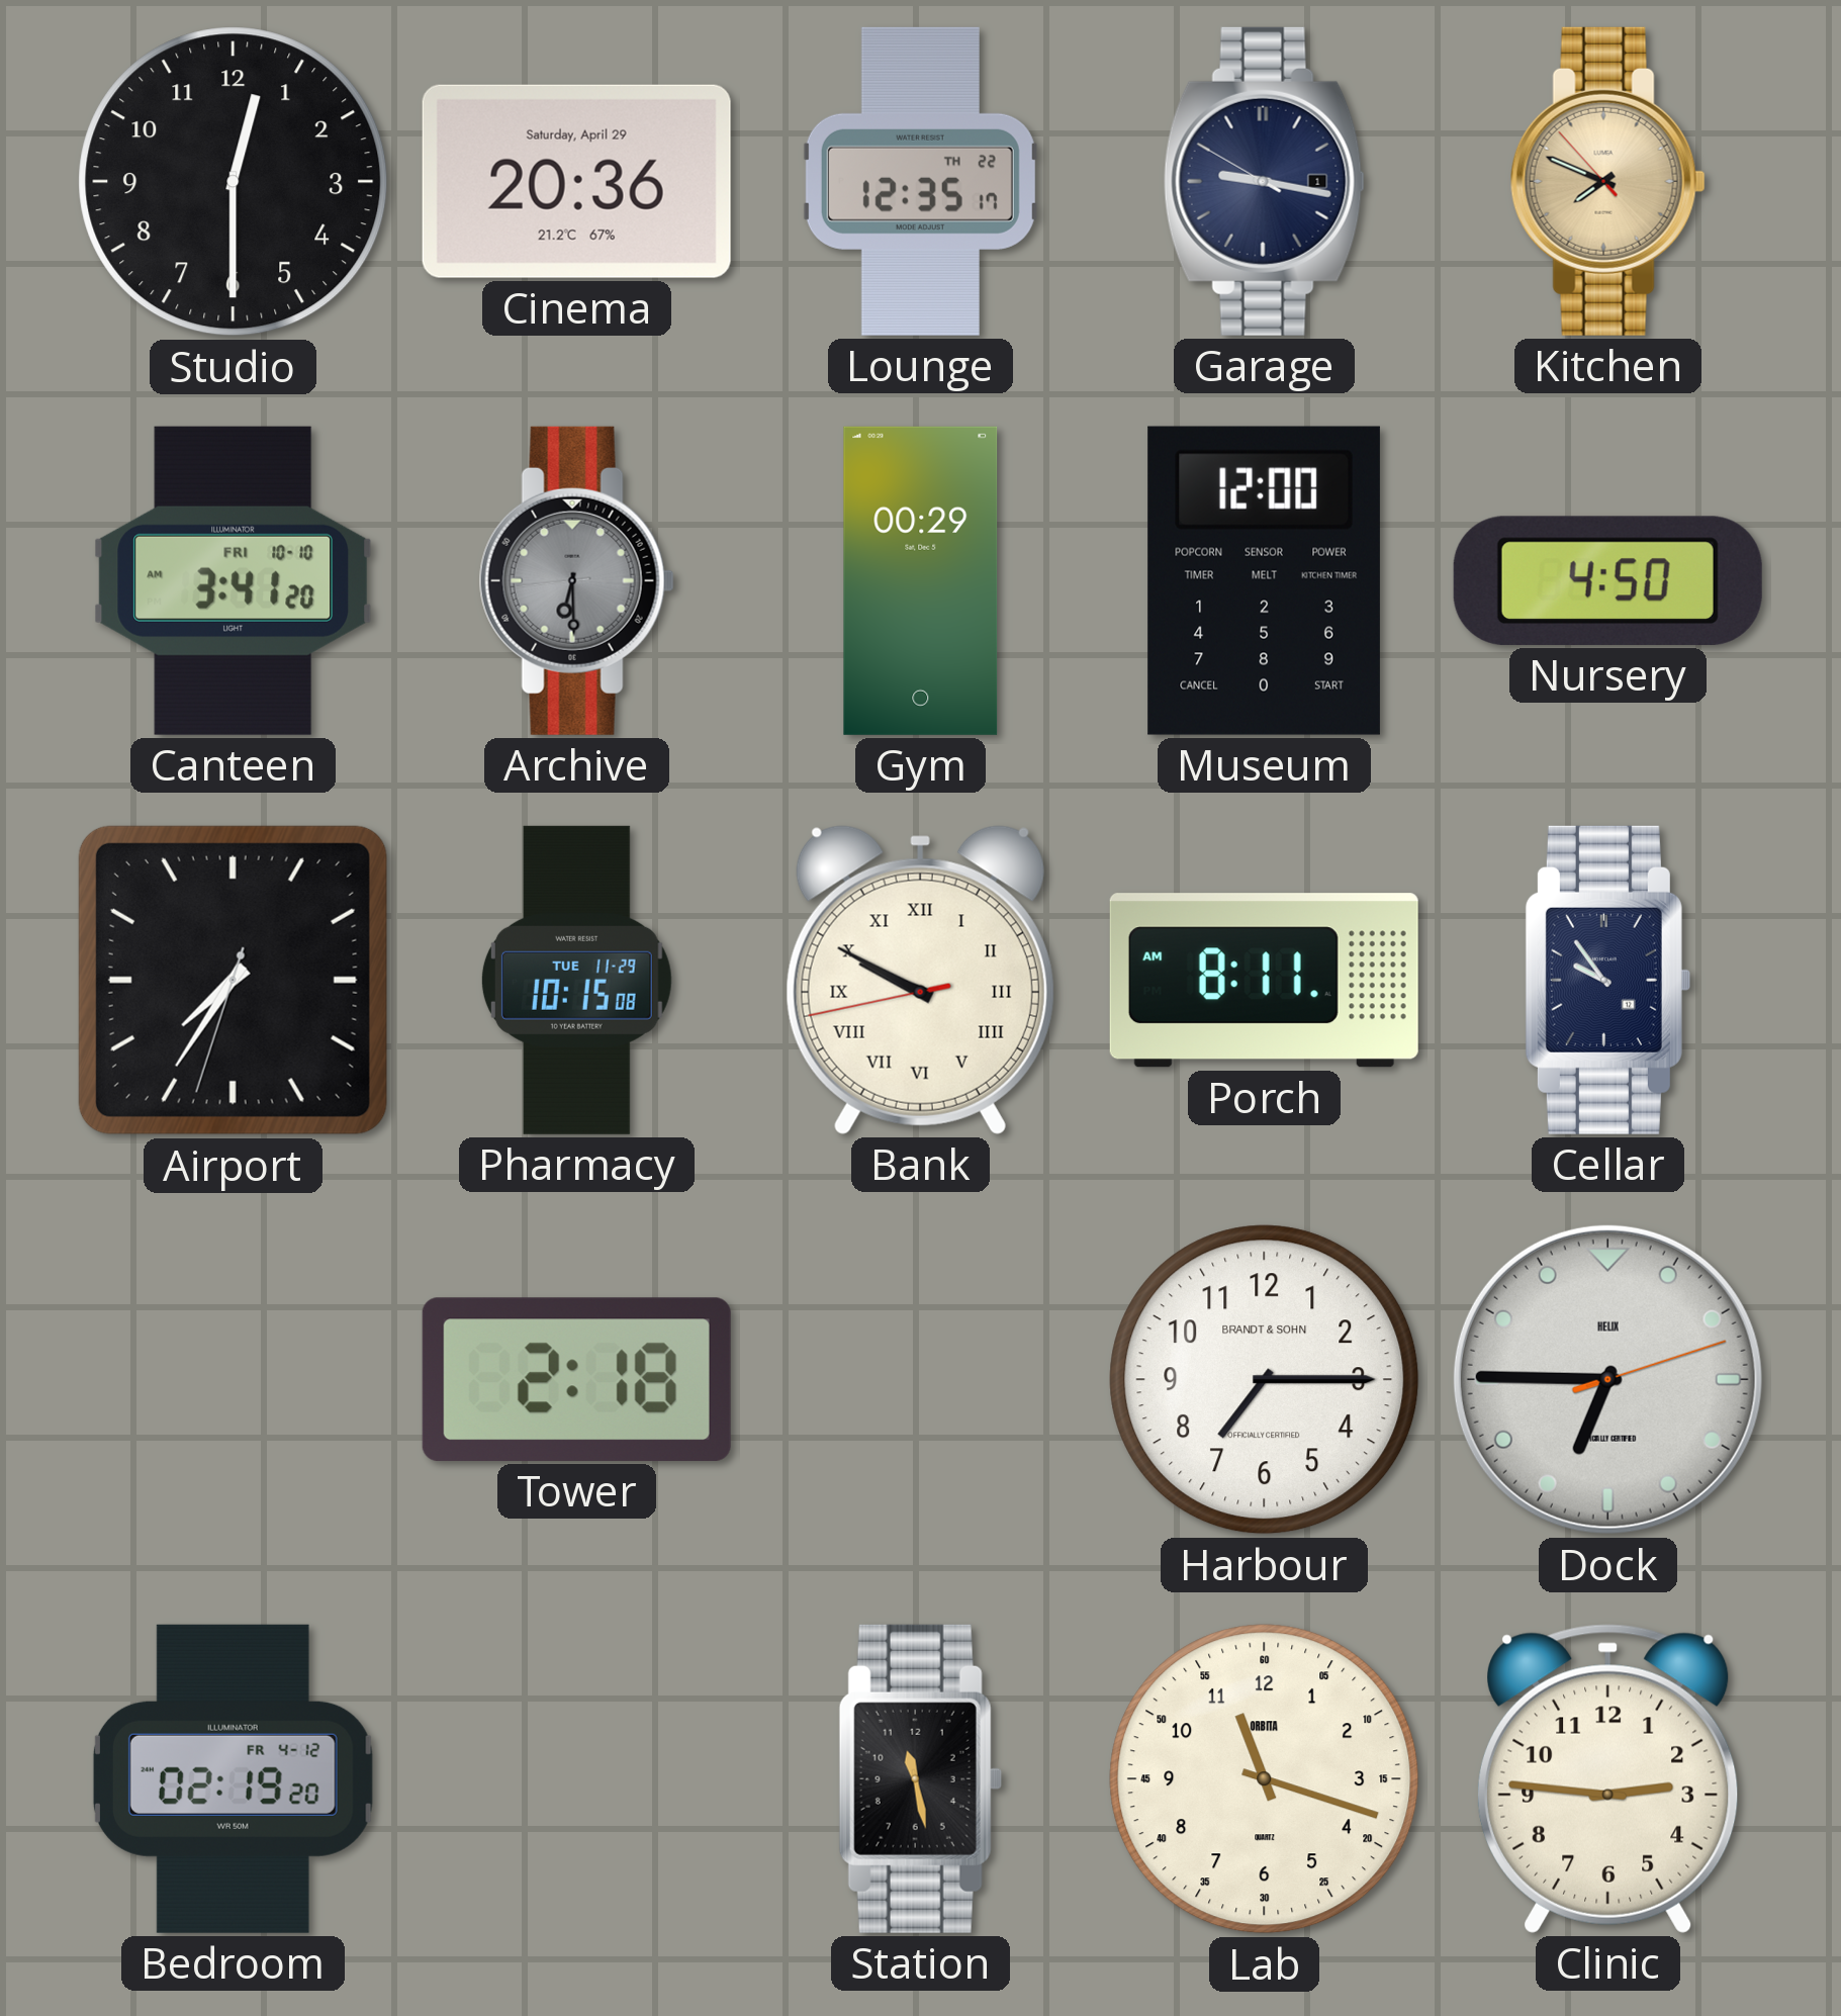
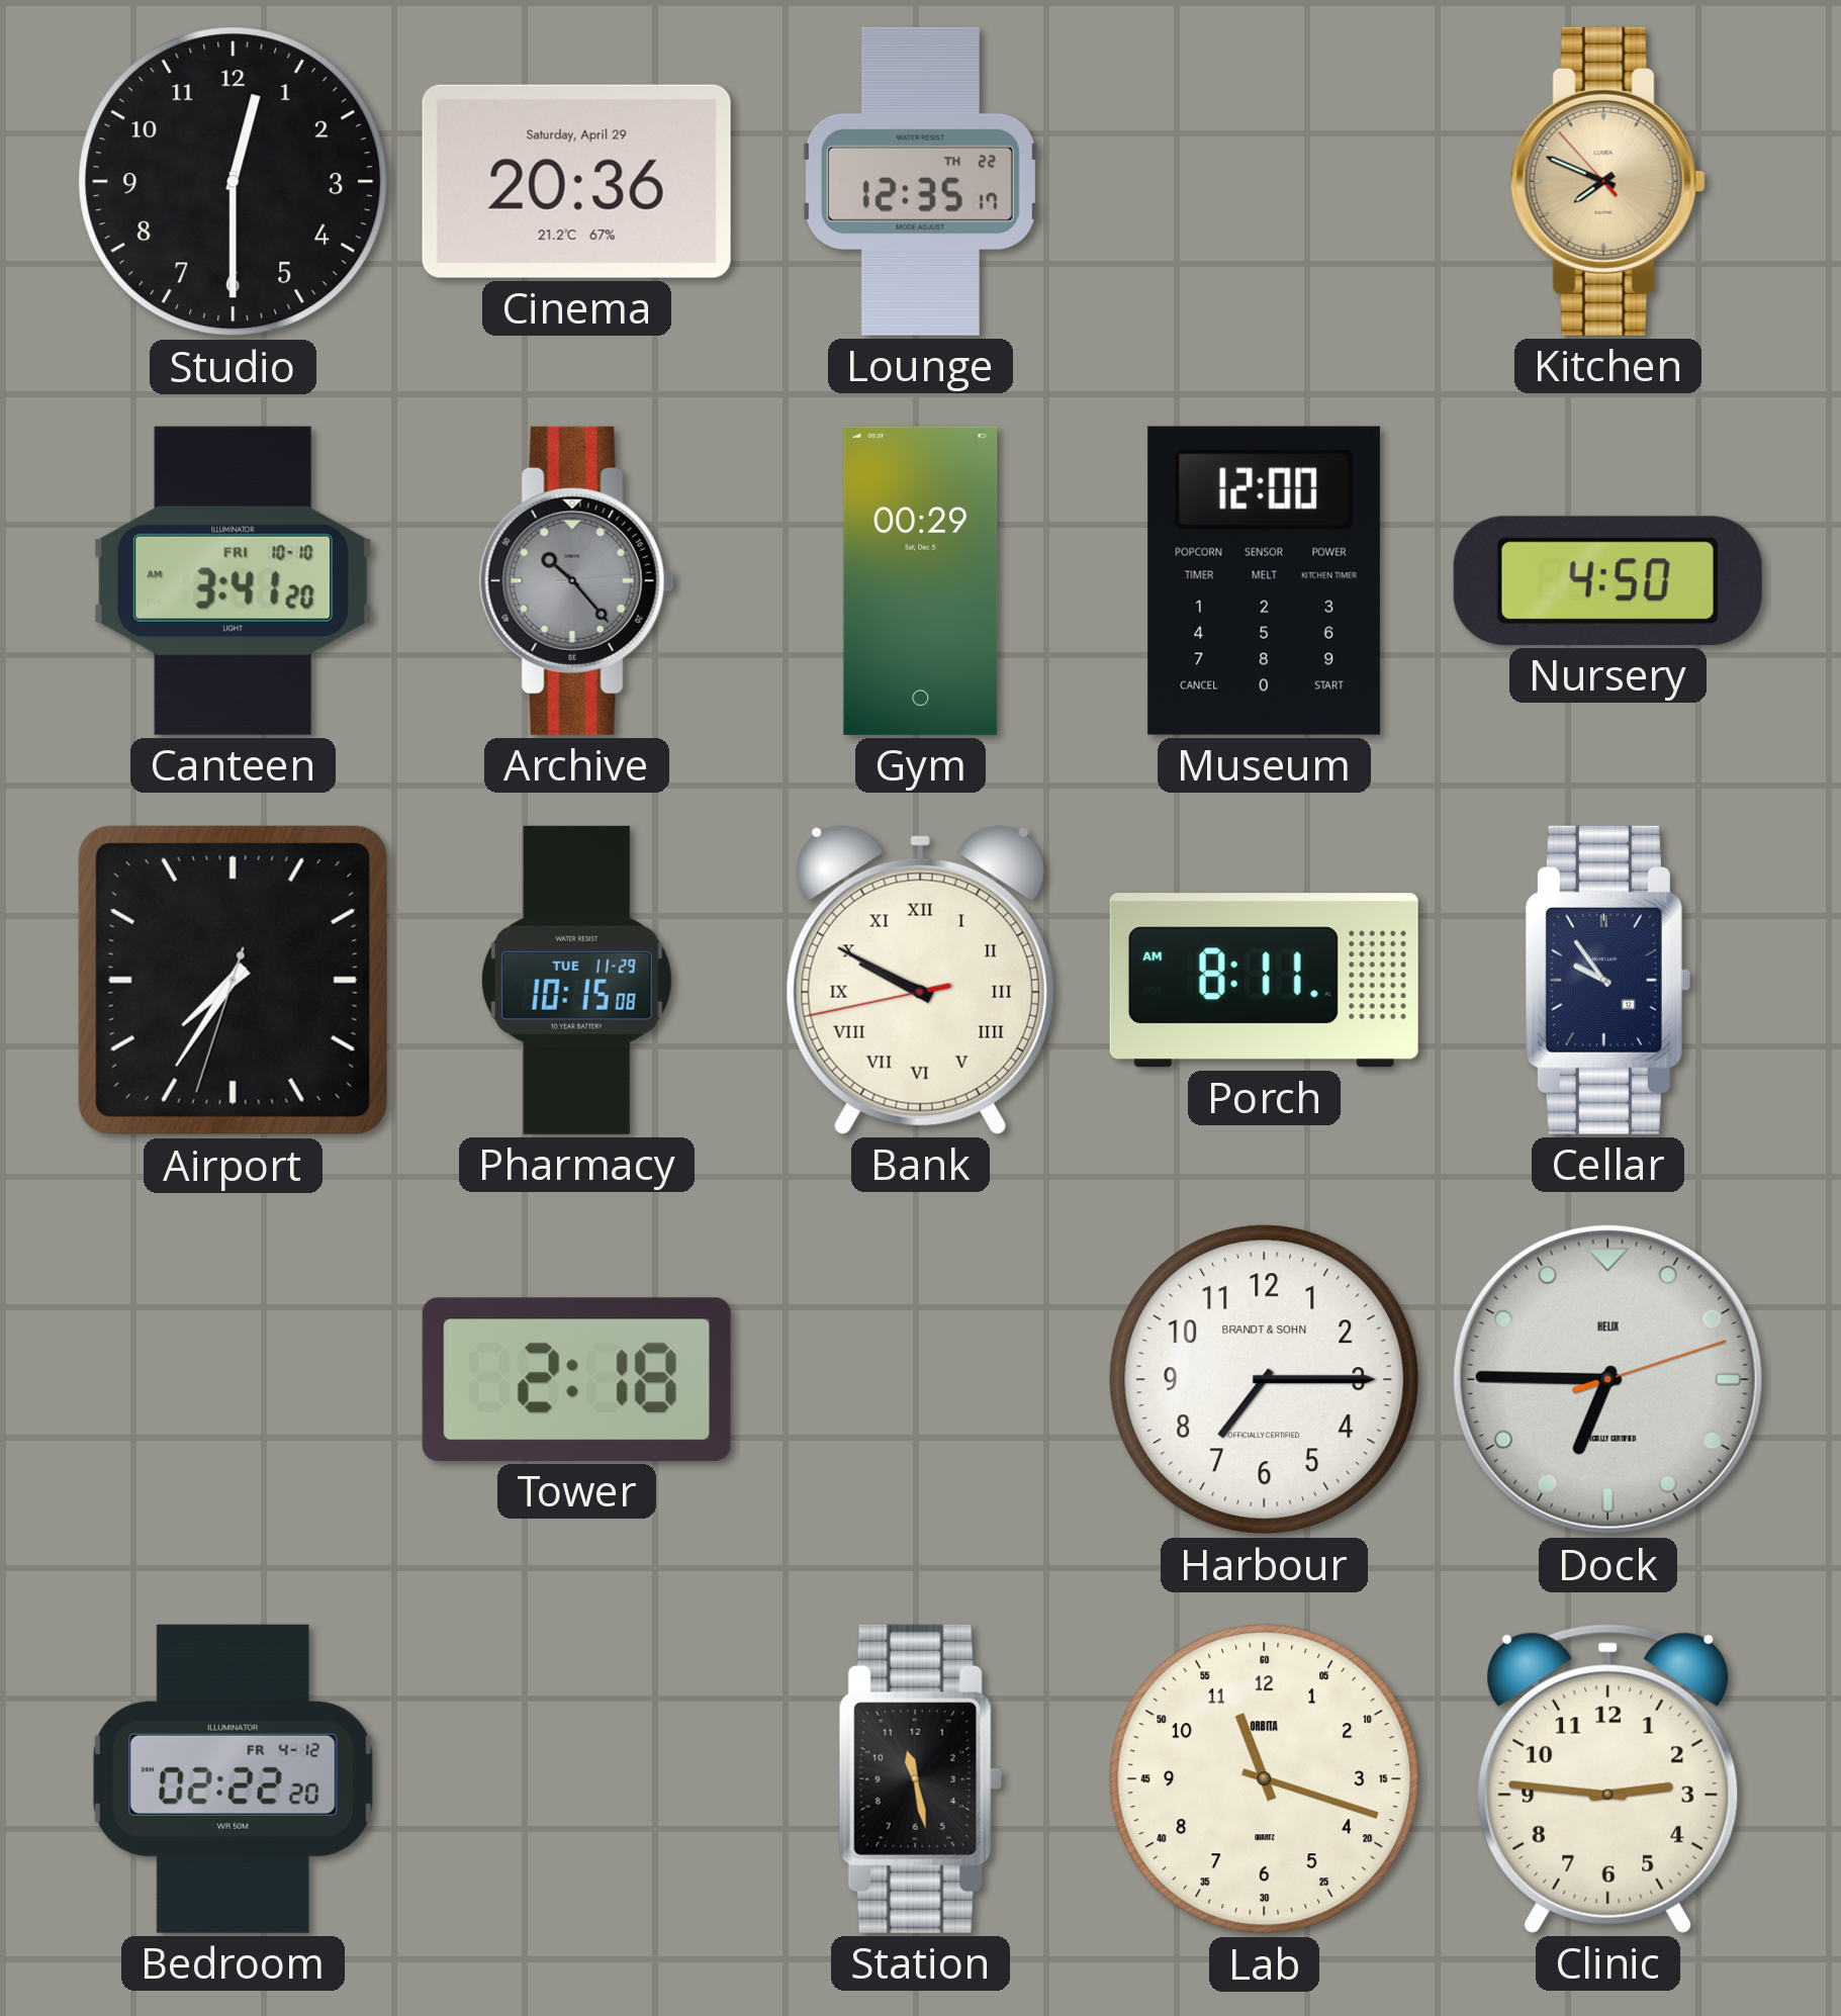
Garage: 9:16 -> none
Archive: 6:29 -> 10:23
Bedroom: 02:19 -> 02:22
